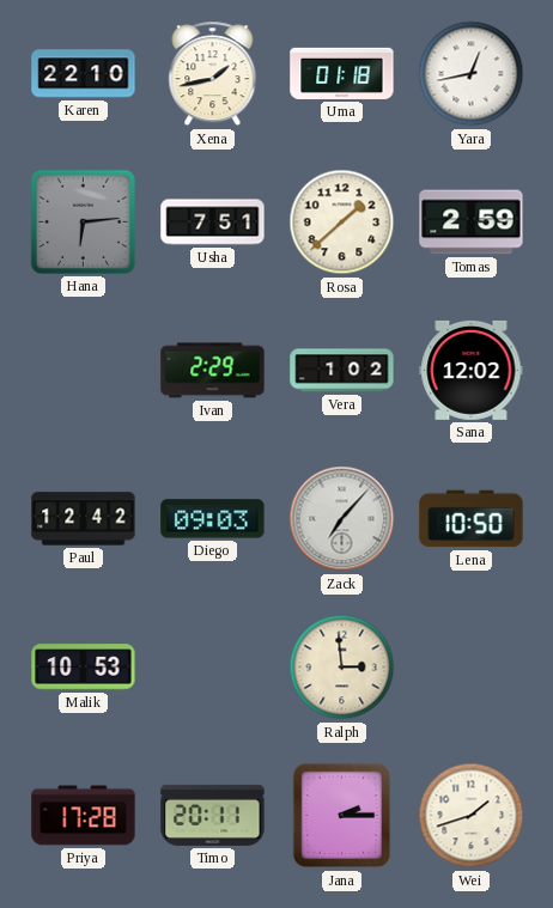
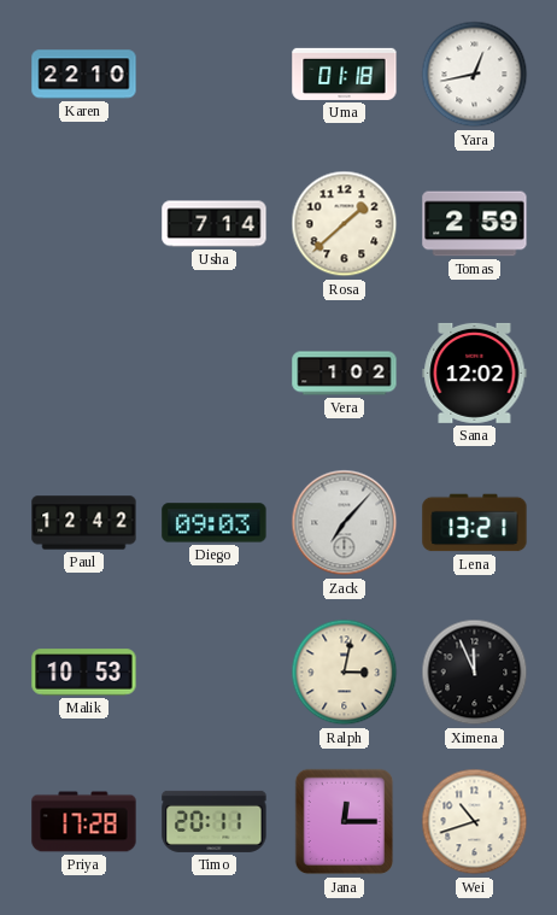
Xena: 1:43 -> none
Hana: 6:14 -> none
Usha: 7:51 -> 7:14
Ivan: 2:29 -> none
Lena: 10:50 -> 13:21
Ralph: 2:59 -> 3:02
Ximena: none -> 11:56
Jana: 2:15 -> 12:15
Wei: 1:42 -> 10:42
